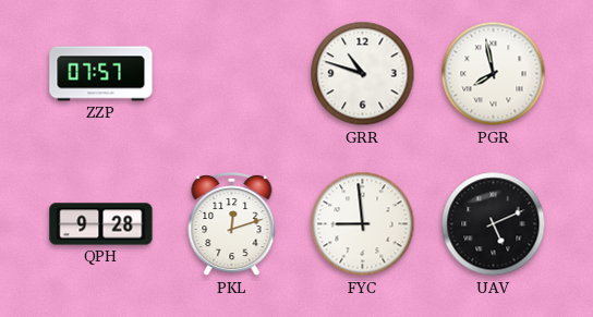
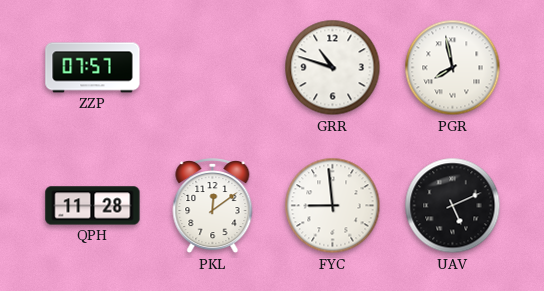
QPH: 9:28 -> 11:28
PKL: 12:12 -> 12:09
